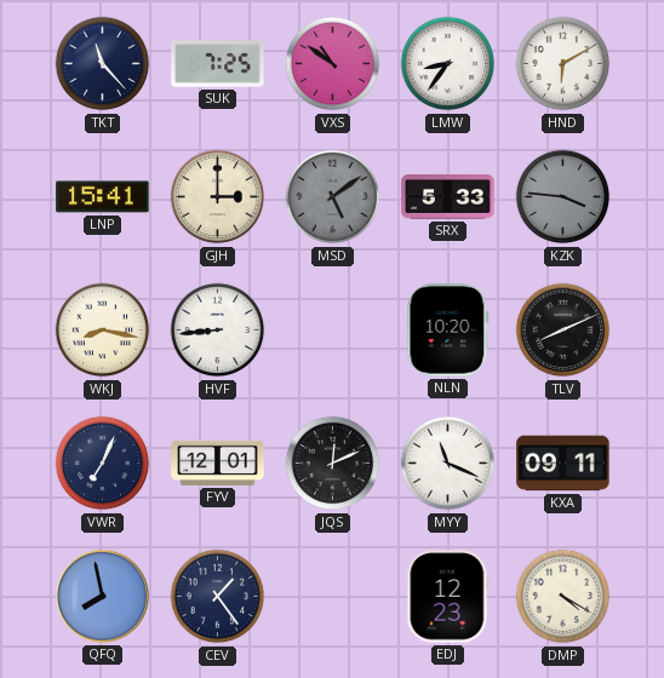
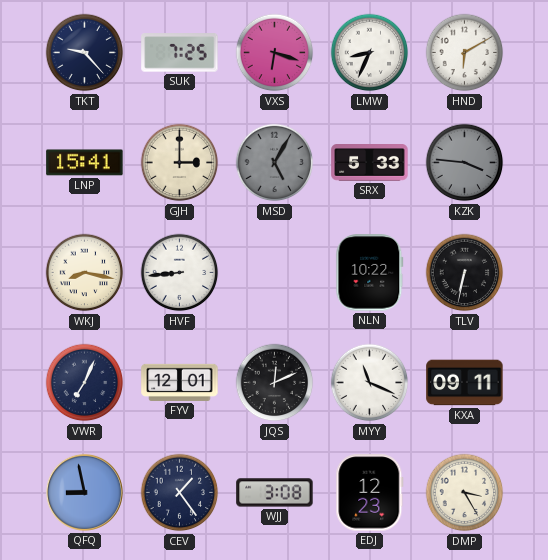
TKT: 11:23 -> 9:23
VXS: 10:51 -> 6:18
LMW: 8:36 -> 8:34
MSD: 5:09 -> 5:05
NLN: 10:20 -> 10:22
TLV: 8:11 -> 6:32
QFQ: 7:58 -> 8:58
WJJ: none -> 3:08
DMP: 4:20 -> 3:25
